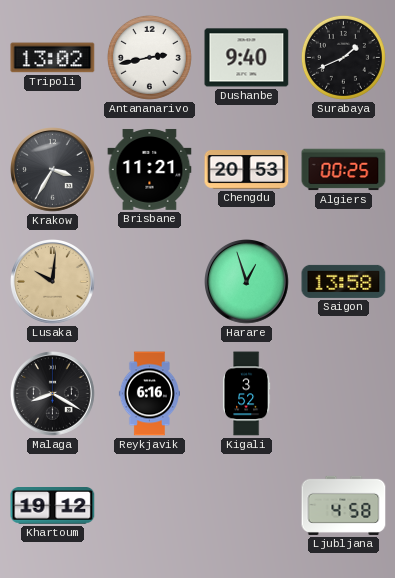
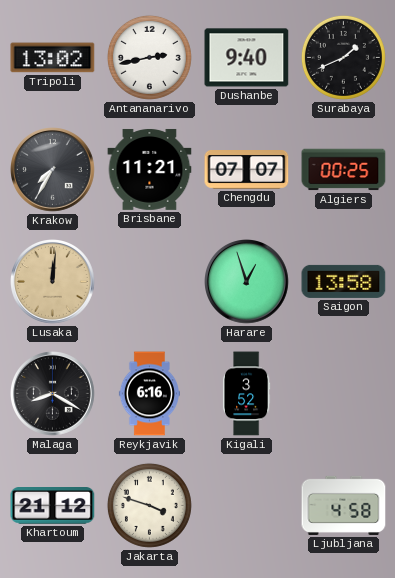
Krakow: 3:35 -> 7:35
Chengdu: 20:53 -> 07:07
Lusaka: 10:01 -> 12:01
Khartoum: 19:12 -> 21:12
Jakarta: none -> 3:48
